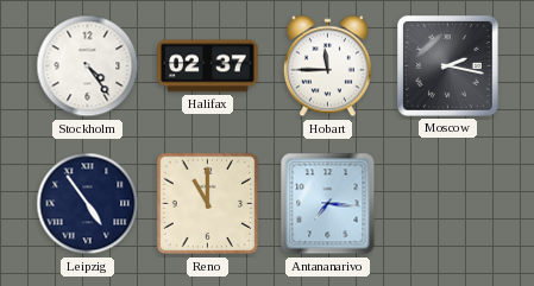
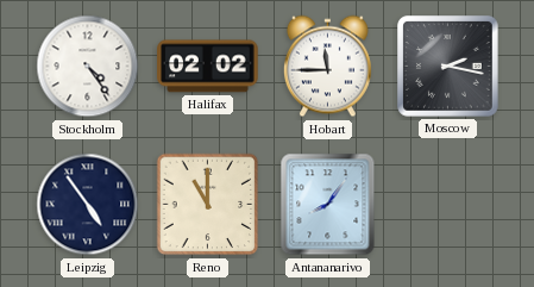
Halifax: 02:37 -> 02:02
Antananarivo: 7:16 -> 8:06
